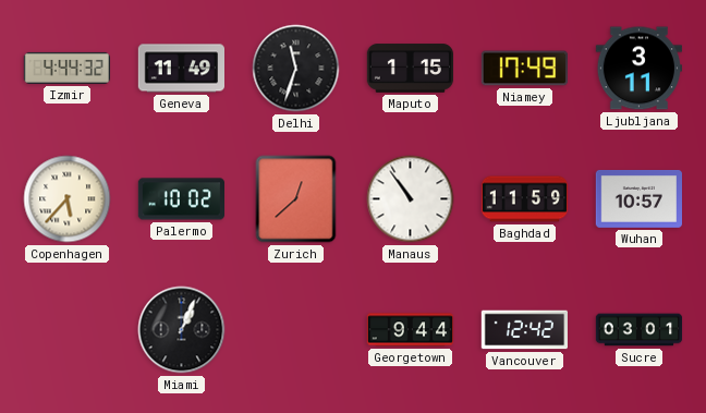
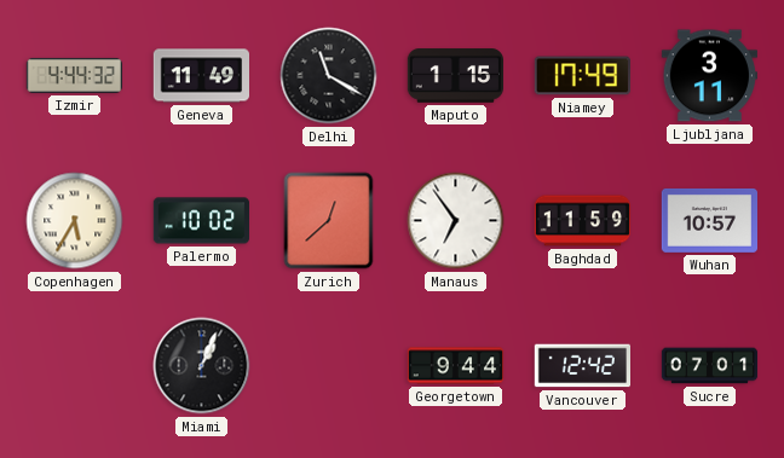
Delhi: 11:33 -> 11:20
Copenhagen: 5:37 -> 5:35
Manaus: 10:54 -> 6:54
Sucre: 03:01 -> 07:01
